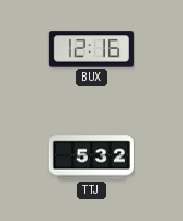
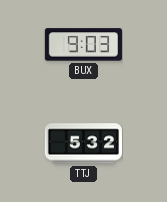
BUX: 12:16 -> 9:03
